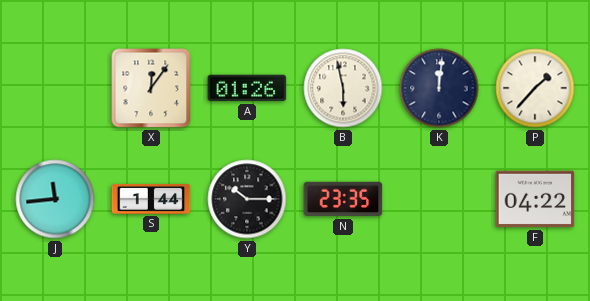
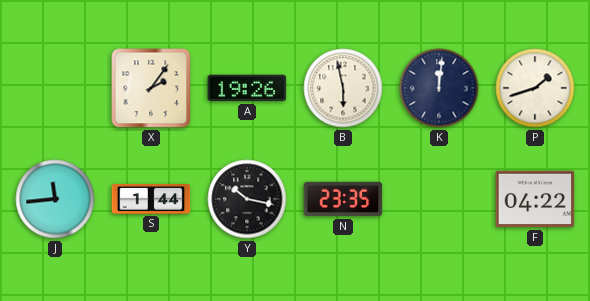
X: 12:06 -> 2:06
A: 01:26 -> 19:26
P: 1:37 -> 1:42
Y: 10:15 -> 10:17
